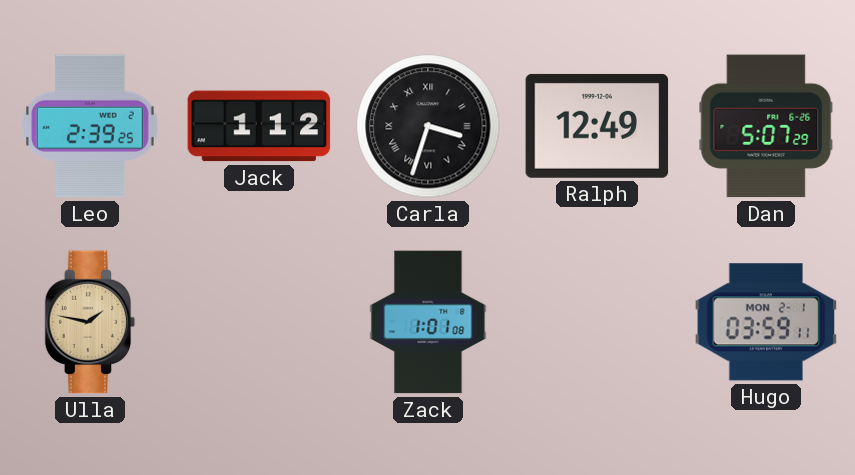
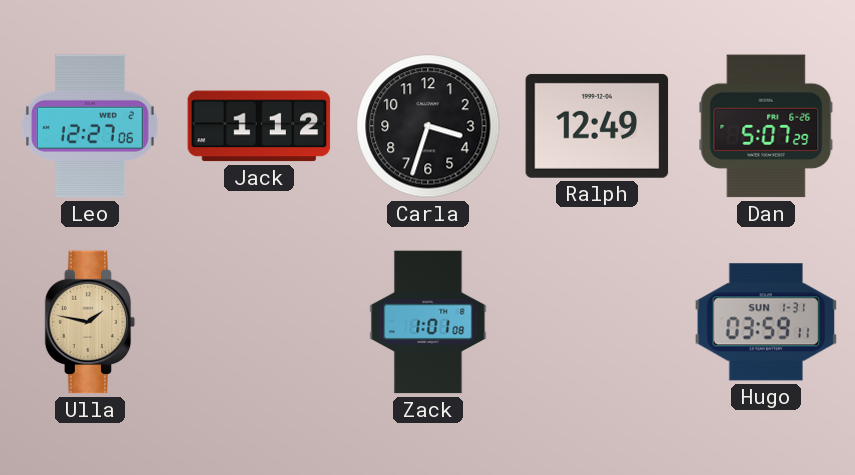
Leo: 2:39 -> 12:27
Carla numerals: Roman -> Arabic
Hugo date: MON 2-1 -> SUN 1-31
